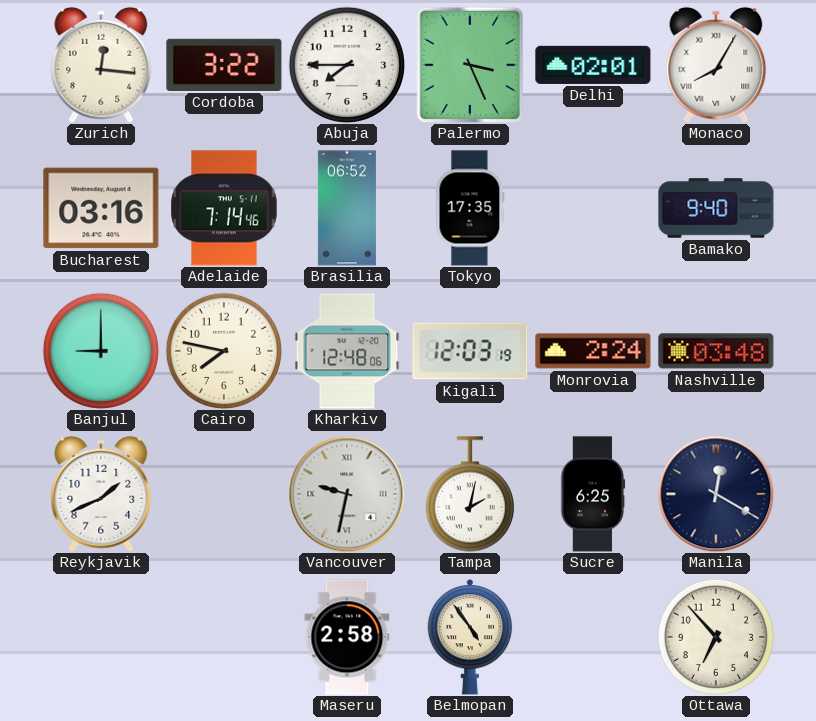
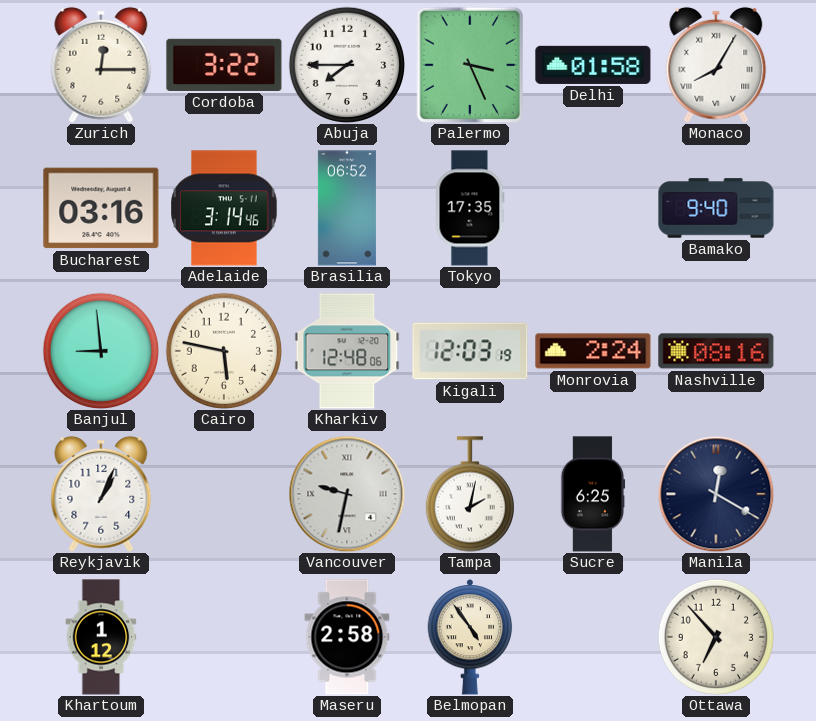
Zurich: 12:16 -> 12:15
Delhi: 02:01 -> 01:58
Adelaide: 7:14 -> 3:14
Banjul: 9:00 -> 8:59
Cairo: 7:47 -> 5:47
Nashville: 03:48 -> 08:16
Reykjavik: 1:41 -> 1:04
Khartoum: none -> 1:12
